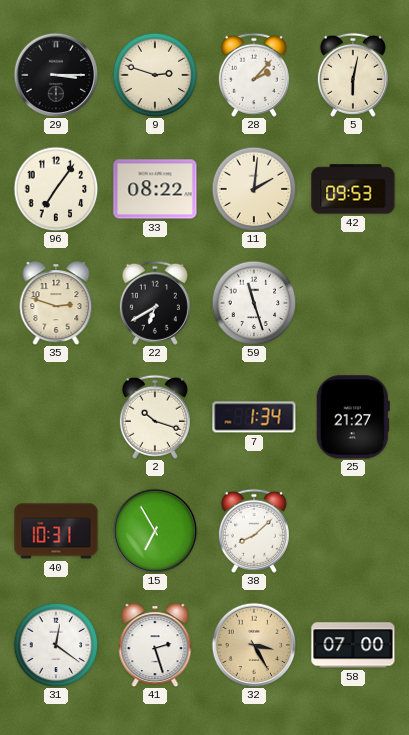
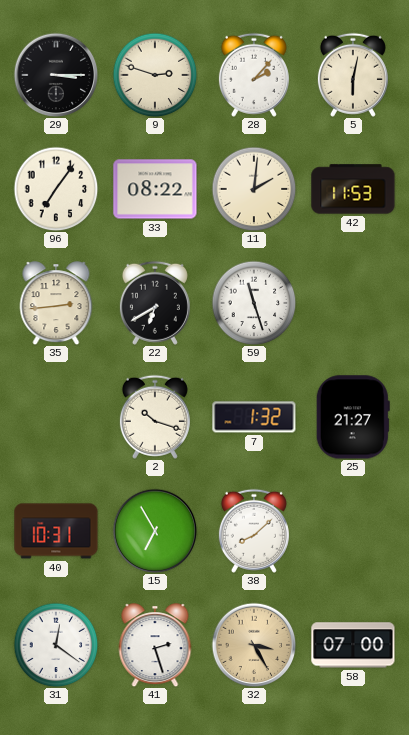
42: 09:53 -> 11:53
35: 2:48 -> 2:44
7: 1:34 -> 1:32
